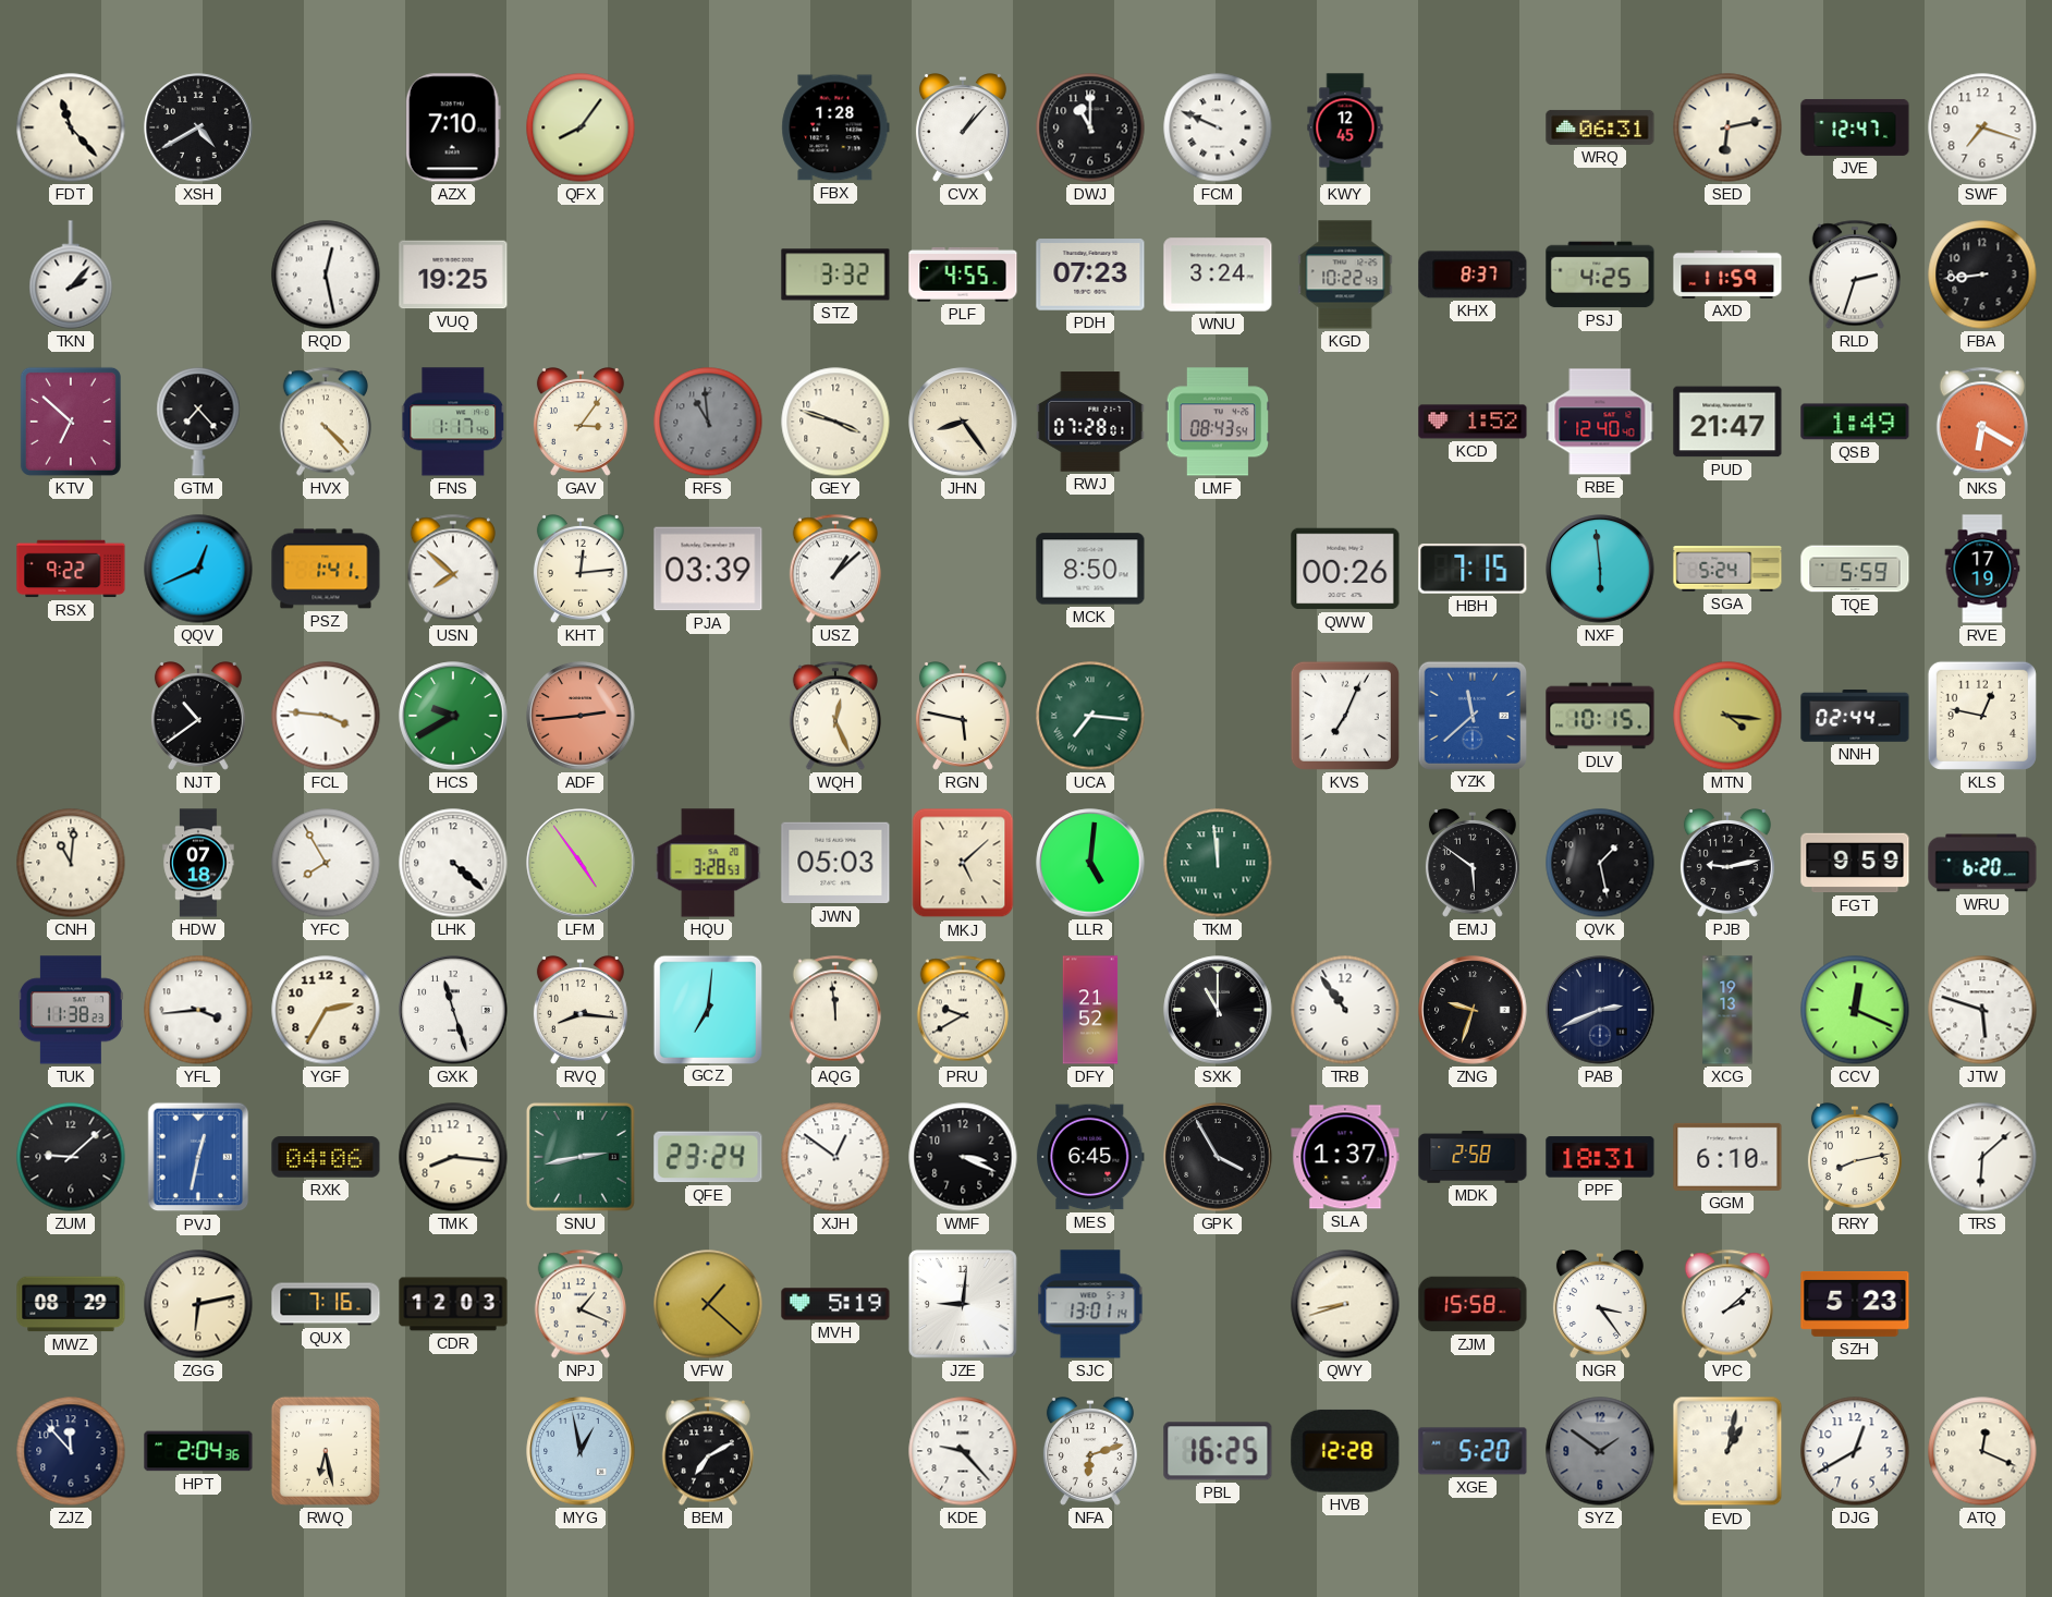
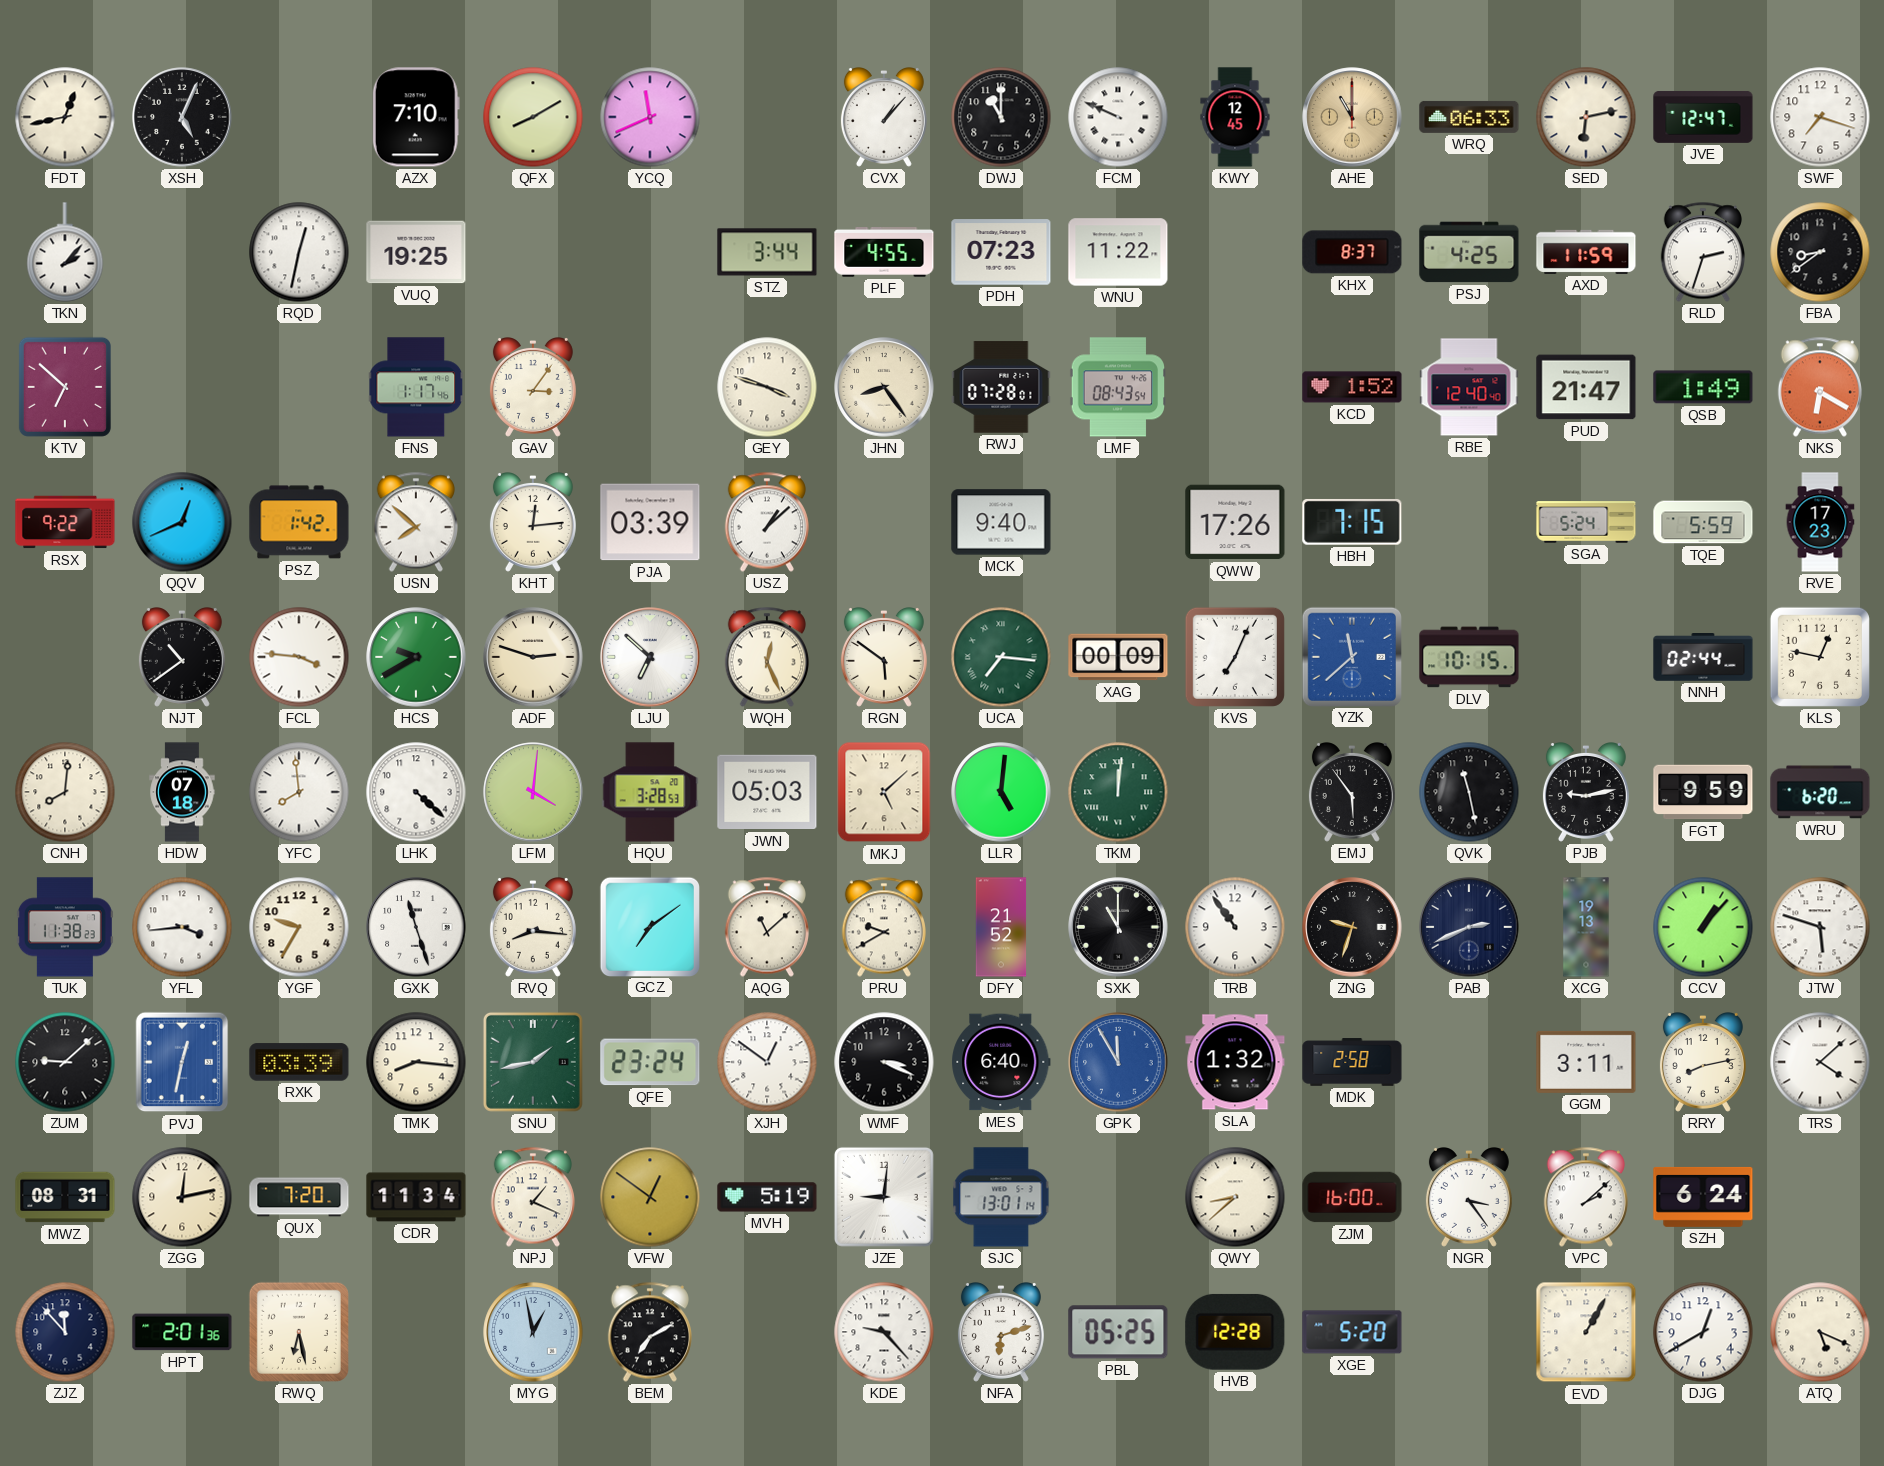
FDT: 11:23 -> 12:43
XSH: 4:40 -> 5:04
QFX: 8:06 -> 8:10
YCQ: none -> 11:41
FBX: 1:28 -> none
AHE: none -> 11:00
WRQ: 06:31 -> 06:33
RQD: 12:28 -> 12:32
STZ: 3:32 -> 3:44
WNU: 3:24 -> 11:22
KGD: 10:22 -> none
FBA: 8:44 -> 8:39
GTM: 7:23 -> none
HVX: 4:23 -> none
RFS: 10:59 -> none
PSZ: 1:41 -> 1:42
MCK: 8:50 -> 9:40
QWW: 00:26 -> 17:26
NXF: 5:59 -> none
RVE: 17:19 -> 17:23
ADF: 2:44 -> 2:48
ADF dial: salmon -> cream
LJU: none -> 6:52
RGN: 5:47 -> 5:51
XAG: none -> 00:09
MTN: 4:16 -> none
CNH: 11:01 -> 8:01
YFC: 7:55 -> 7:59
LFM: 4:54 -> 4:01
TKM: 11:59 -> 12:01
EMJ: 5:51 -> 5:54
QVK: 1:28 -> 11:28
YGF: 2:35 -> 9:35
GCZ: 7:01 -> 7:09
AQG: 11:59 -> 11:08
CCV: 12:19 -> 1:07
RXK: 04:06 -> 03:39
SNU: 2:43 -> 1:43
MES: 6:45 -> 6:40
GPK: 3:55 -> 11:55
GPK dial: black -> blue
SLA: 1:37 -> 1:32
PPF: 18:31 -> none
GGM: 6:10 -> 3:11
TRS: 6:08 -> 4:08
MWZ: 08:29 -> 08:31
ZGG: 6:13 -> 12:13
QUX: 7:16 -> 7:20
CDR: 12:03 -> 11:34
VFW: 1:22 -> 12:51
QWY: 8:42 -> 8:38
ZJM: 15:58 -> 16:00
SZH: 5:23 -> 6:24
HPT: 2:04 -> 2:01
PBL: 16:25 -> 05:25
SYZ: 1:51 -> none
EVD: 1:02 -> 1:05
ATQ: 12:19 -> 5:19
